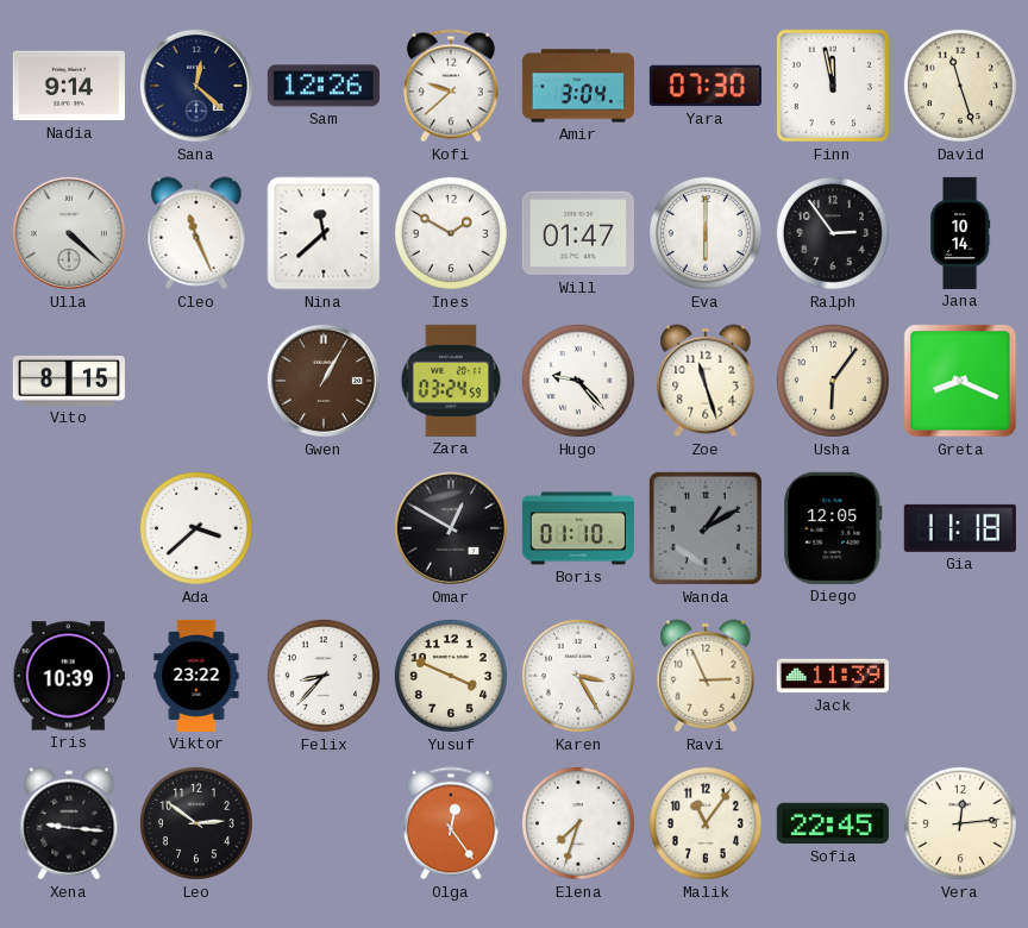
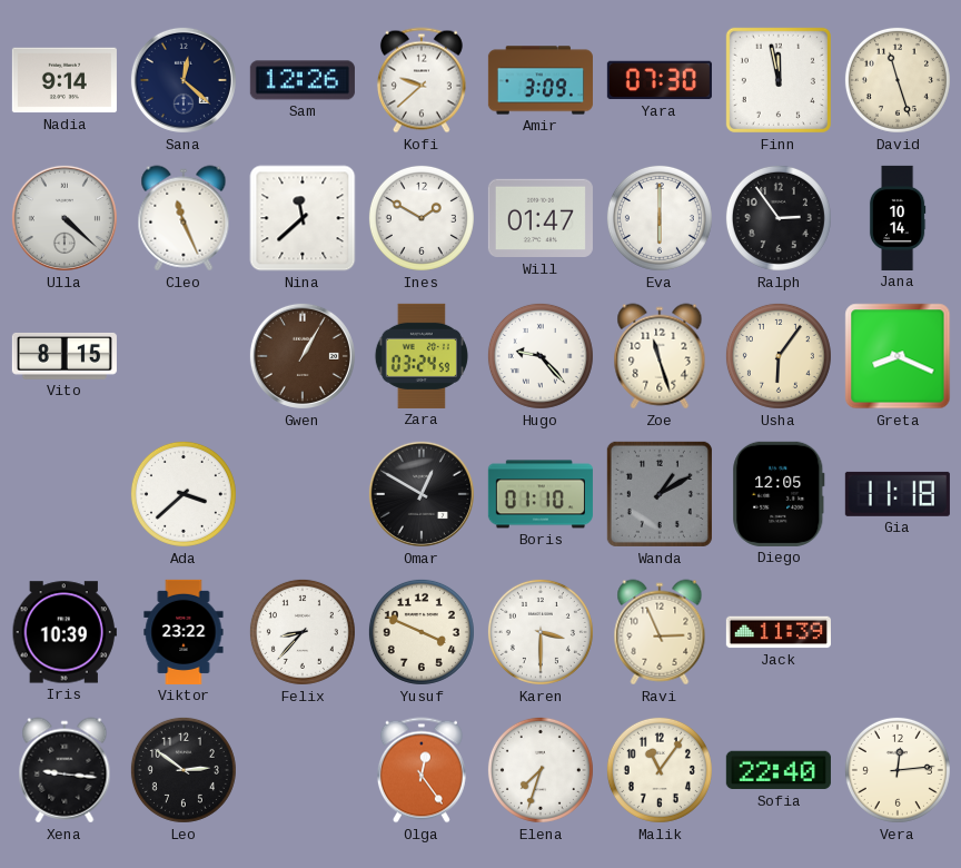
Amir: 3:04 -> 3:09
Karen: 3:25 -> 3:30
Sofia: 22:45 -> 22:40
